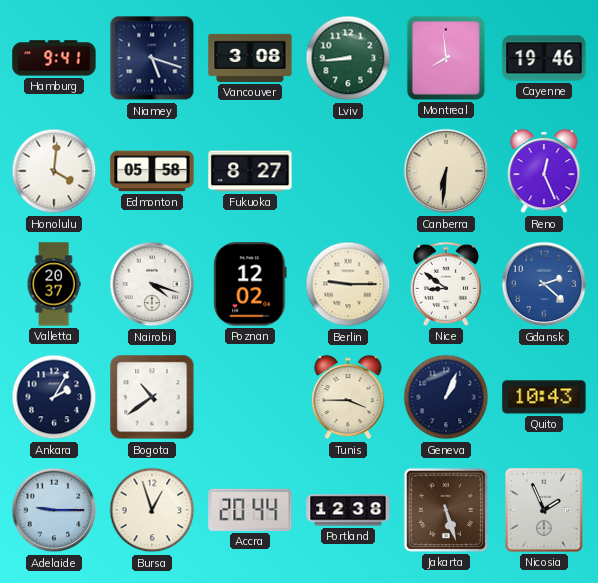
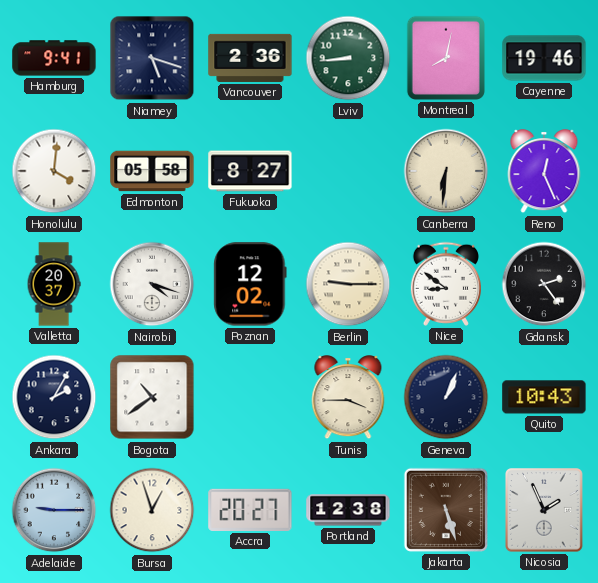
Vancouver: 3:08 -> 2:36
Montreal: 7:59 -> 8:02
Gdansk: 2:22 -> 2:24
Gdansk dial: blue -> black
Accra: 20:44 -> 20:27
